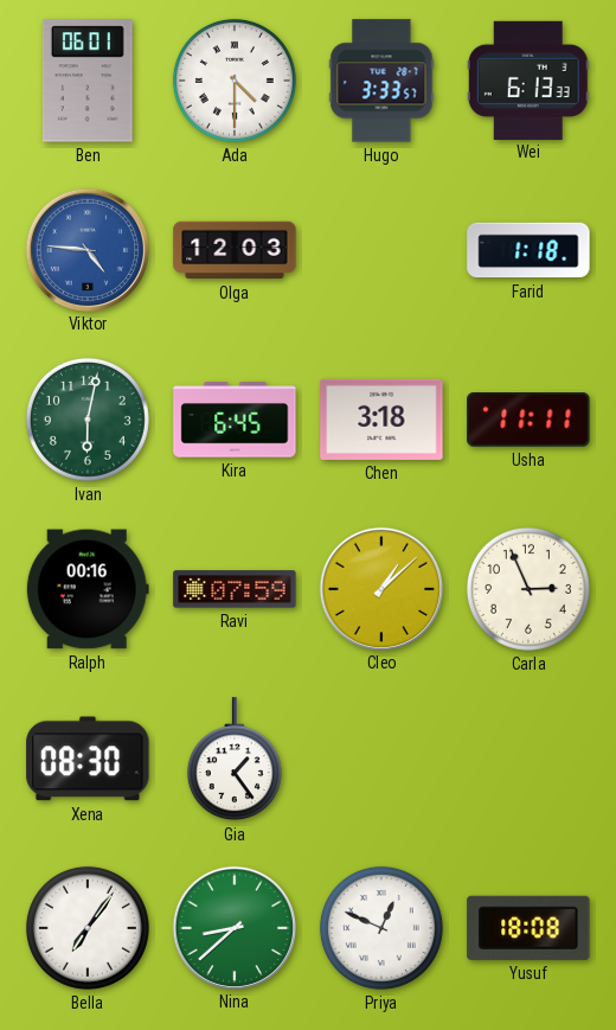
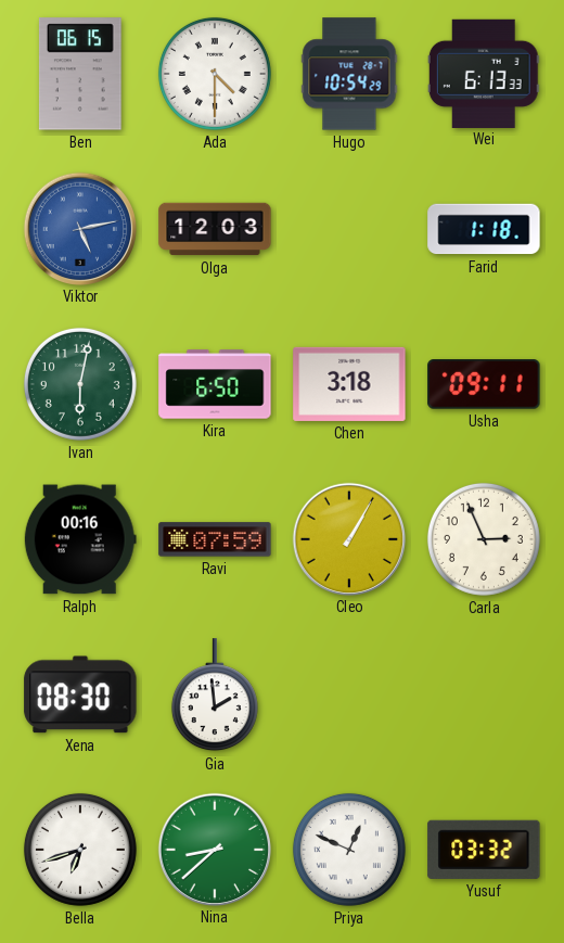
Ben: 06:01 -> 06:15
Hugo: 3:33 -> 10:54
Viktor: 4:46 -> 5:13
Kira: 6:45 -> 6:50
Usha: 11:11 -> 09:11
Cleo: 1:08 -> 1:05
Gia: 1:24 -> 1:59
Bella: 7:06 -> 6:42
Yusuf: 18:08 -> 03:32
